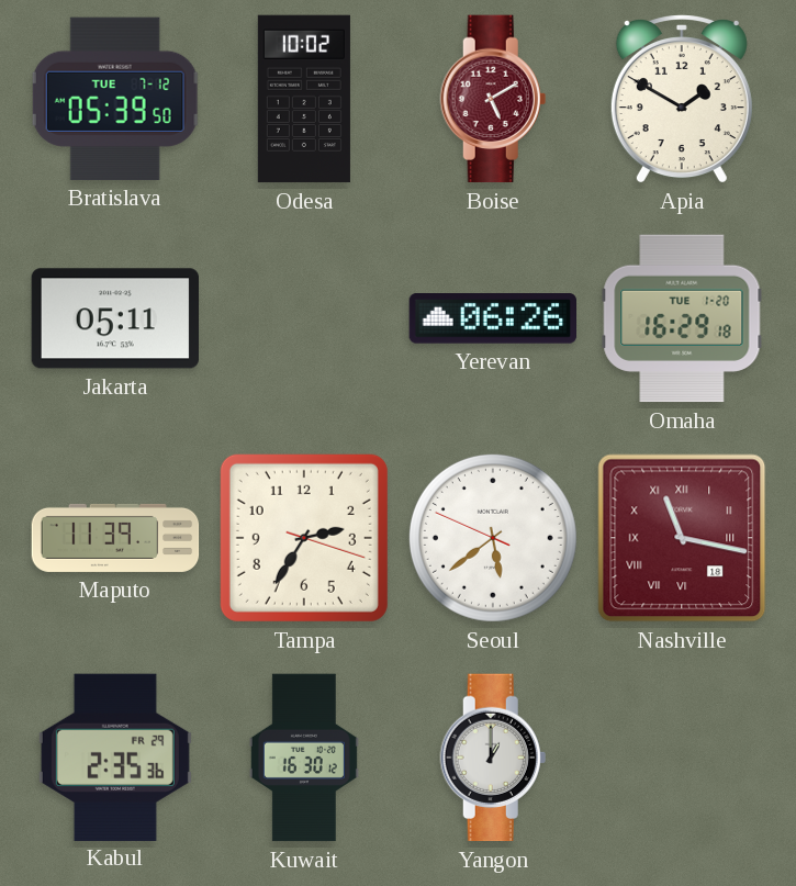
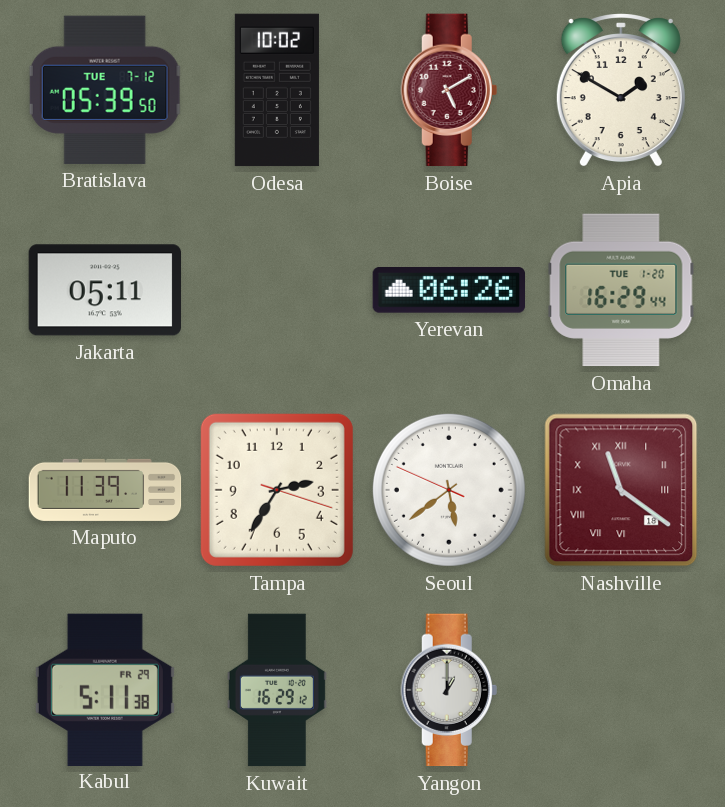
Omaha: 16:29:18 -> 16:29:44
Nashville: 11:17 -> 11:21
Kabul: 2:35 -> 5:11
Kuwait: 16:30 -> 16:29
